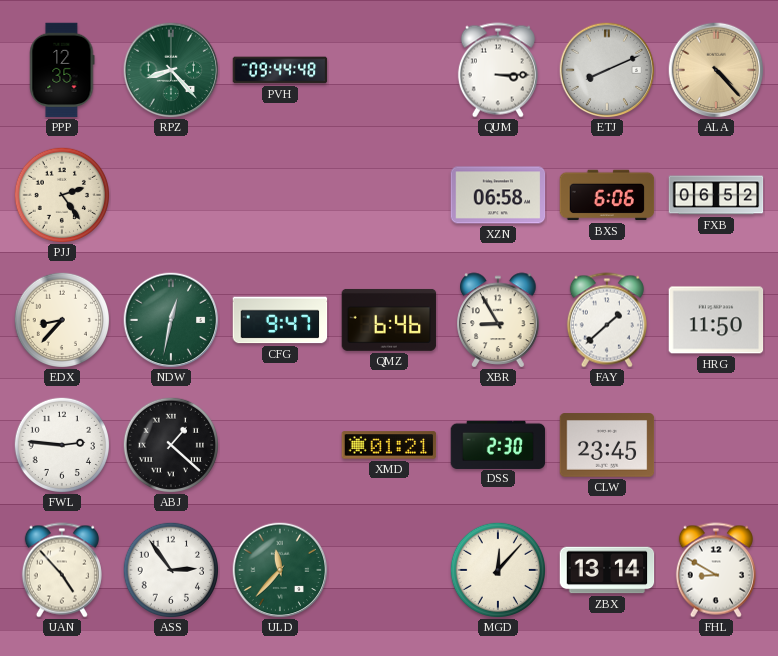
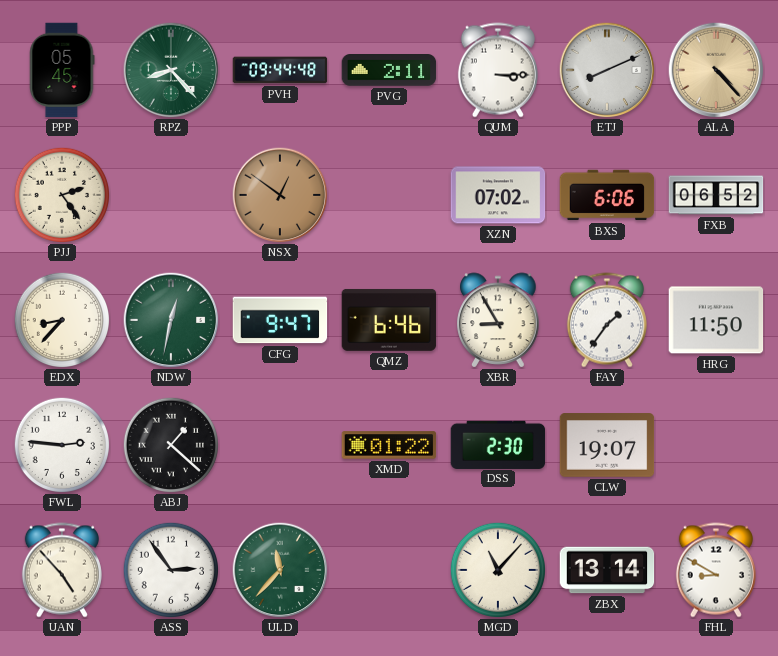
PPP: 12:35 -> 05:45
PVG: none -> 2:11
NSX: none -> 12:51
XZN: 06:58 -> 07:02
FAY: 1:38 -> 1:36
XMD: 01:21 -> 01:22
CLW: 23:45 -> 19:07
MGD: 12:07 -> 11:07
